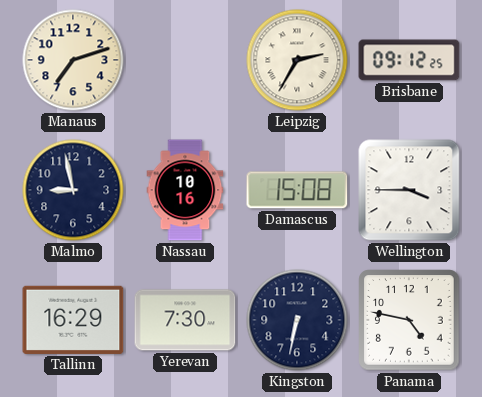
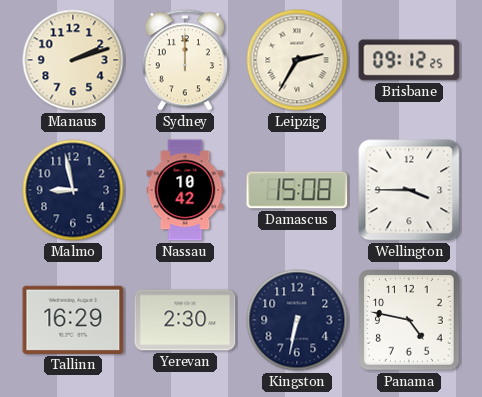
Manaus: 7:12 -> 2:12
Sydney: none -> 12:00
Nassau: 10:16 -> 10:42
Yerevan: 7:30 -> 2:30
